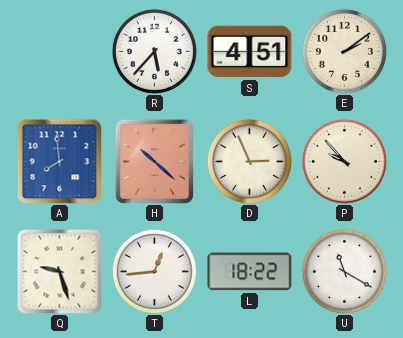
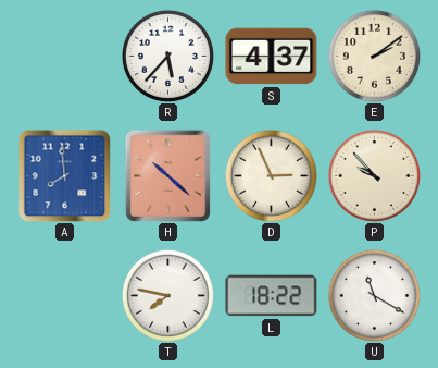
S: 4:51 -> 4:37
Q: 9:27 -> none
T: 12:44 -> 7:47
